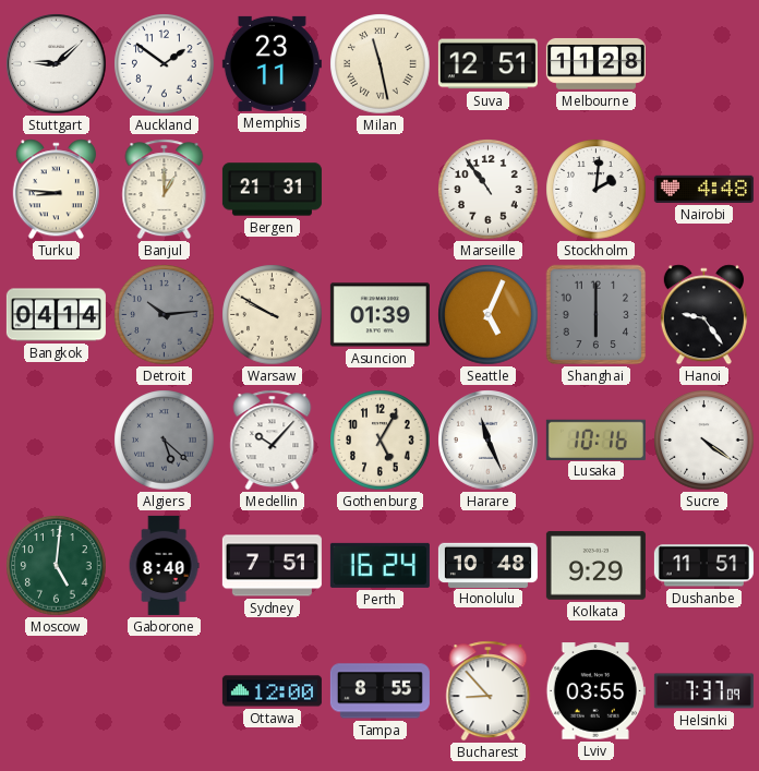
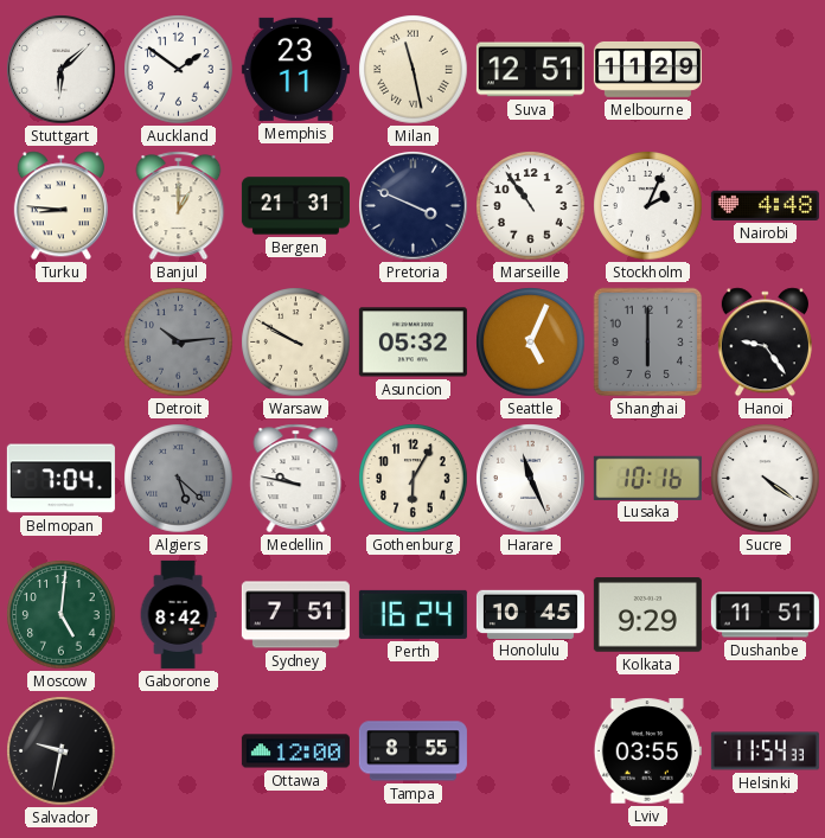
Stuttgart: 9:08 -> 6:08
Melbourne: 11:28 -> 11:29
Pretoria: none -> 3:49
Stockholm: 2:01 -> 2:04
Bangkok: 04:14 -> none
Asuncion: 01:39 -> 05:32
Belmopan: none -> 7:04
Medellin: 10:07 -> 9:47
Gothenburg: 5:05 -> 6:05
Gaborone: 8:40 -> 8:42
Honolulu: 10:48 -> 10:45
Salvador: none -> 9:32
Bucharest: 8:53 -> none
Helsinki: 7:37 -> 11:54
